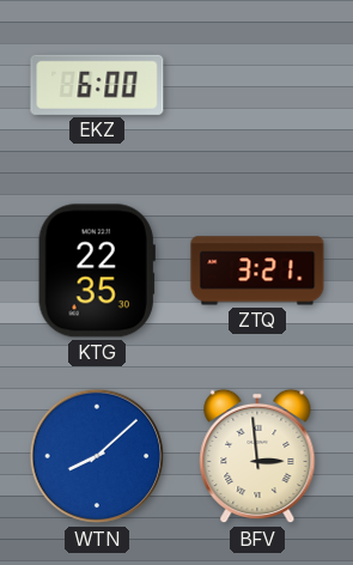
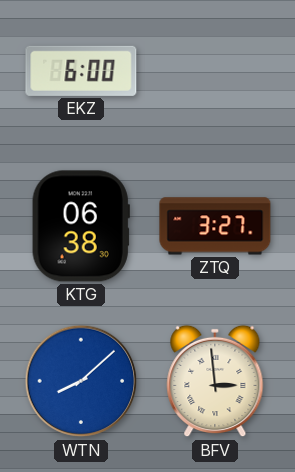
KTG: 22:35 -> 06:38
ZTQ: 3:21 -> 3:27
